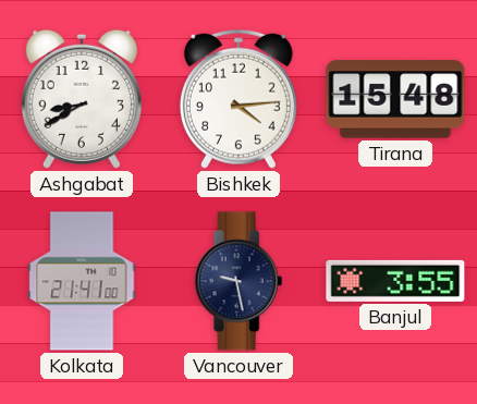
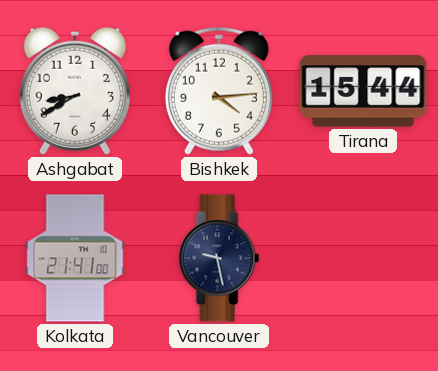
Tirana: 15:48 -> 15:44
Banjul: 3:55 -> none
